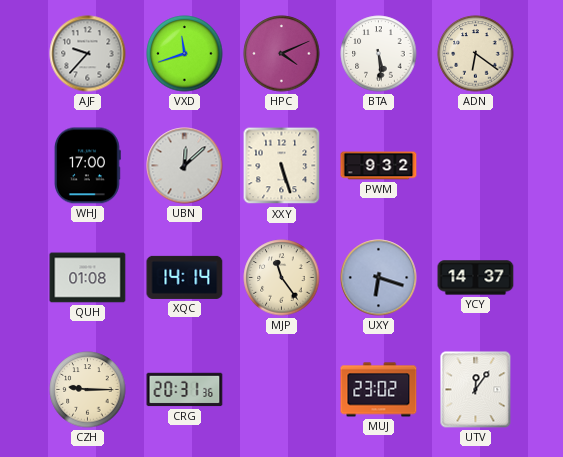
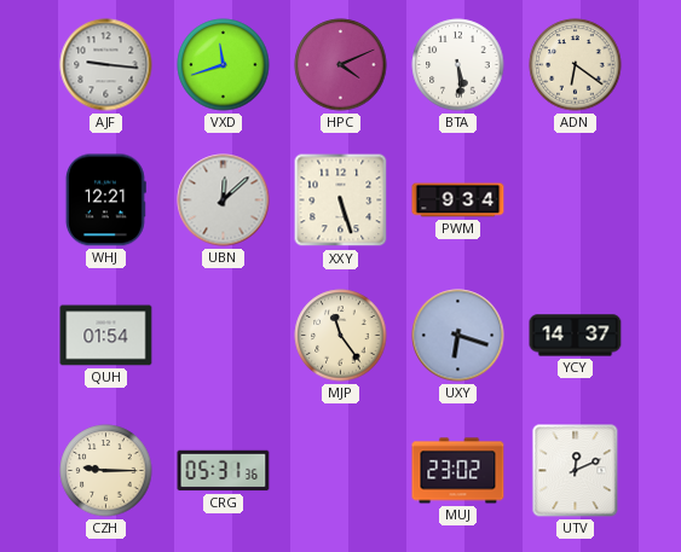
AJF: 9:37 -> 9:16
WHJ: 17:00 -> 12:21
PWM: 9:32 -> 9:34
QUH: 01:08 -> 01:54
XQC: 14:14 -> none
CRG: 20:31 -> 05:31
UTV: 12:06 -> 12:11
